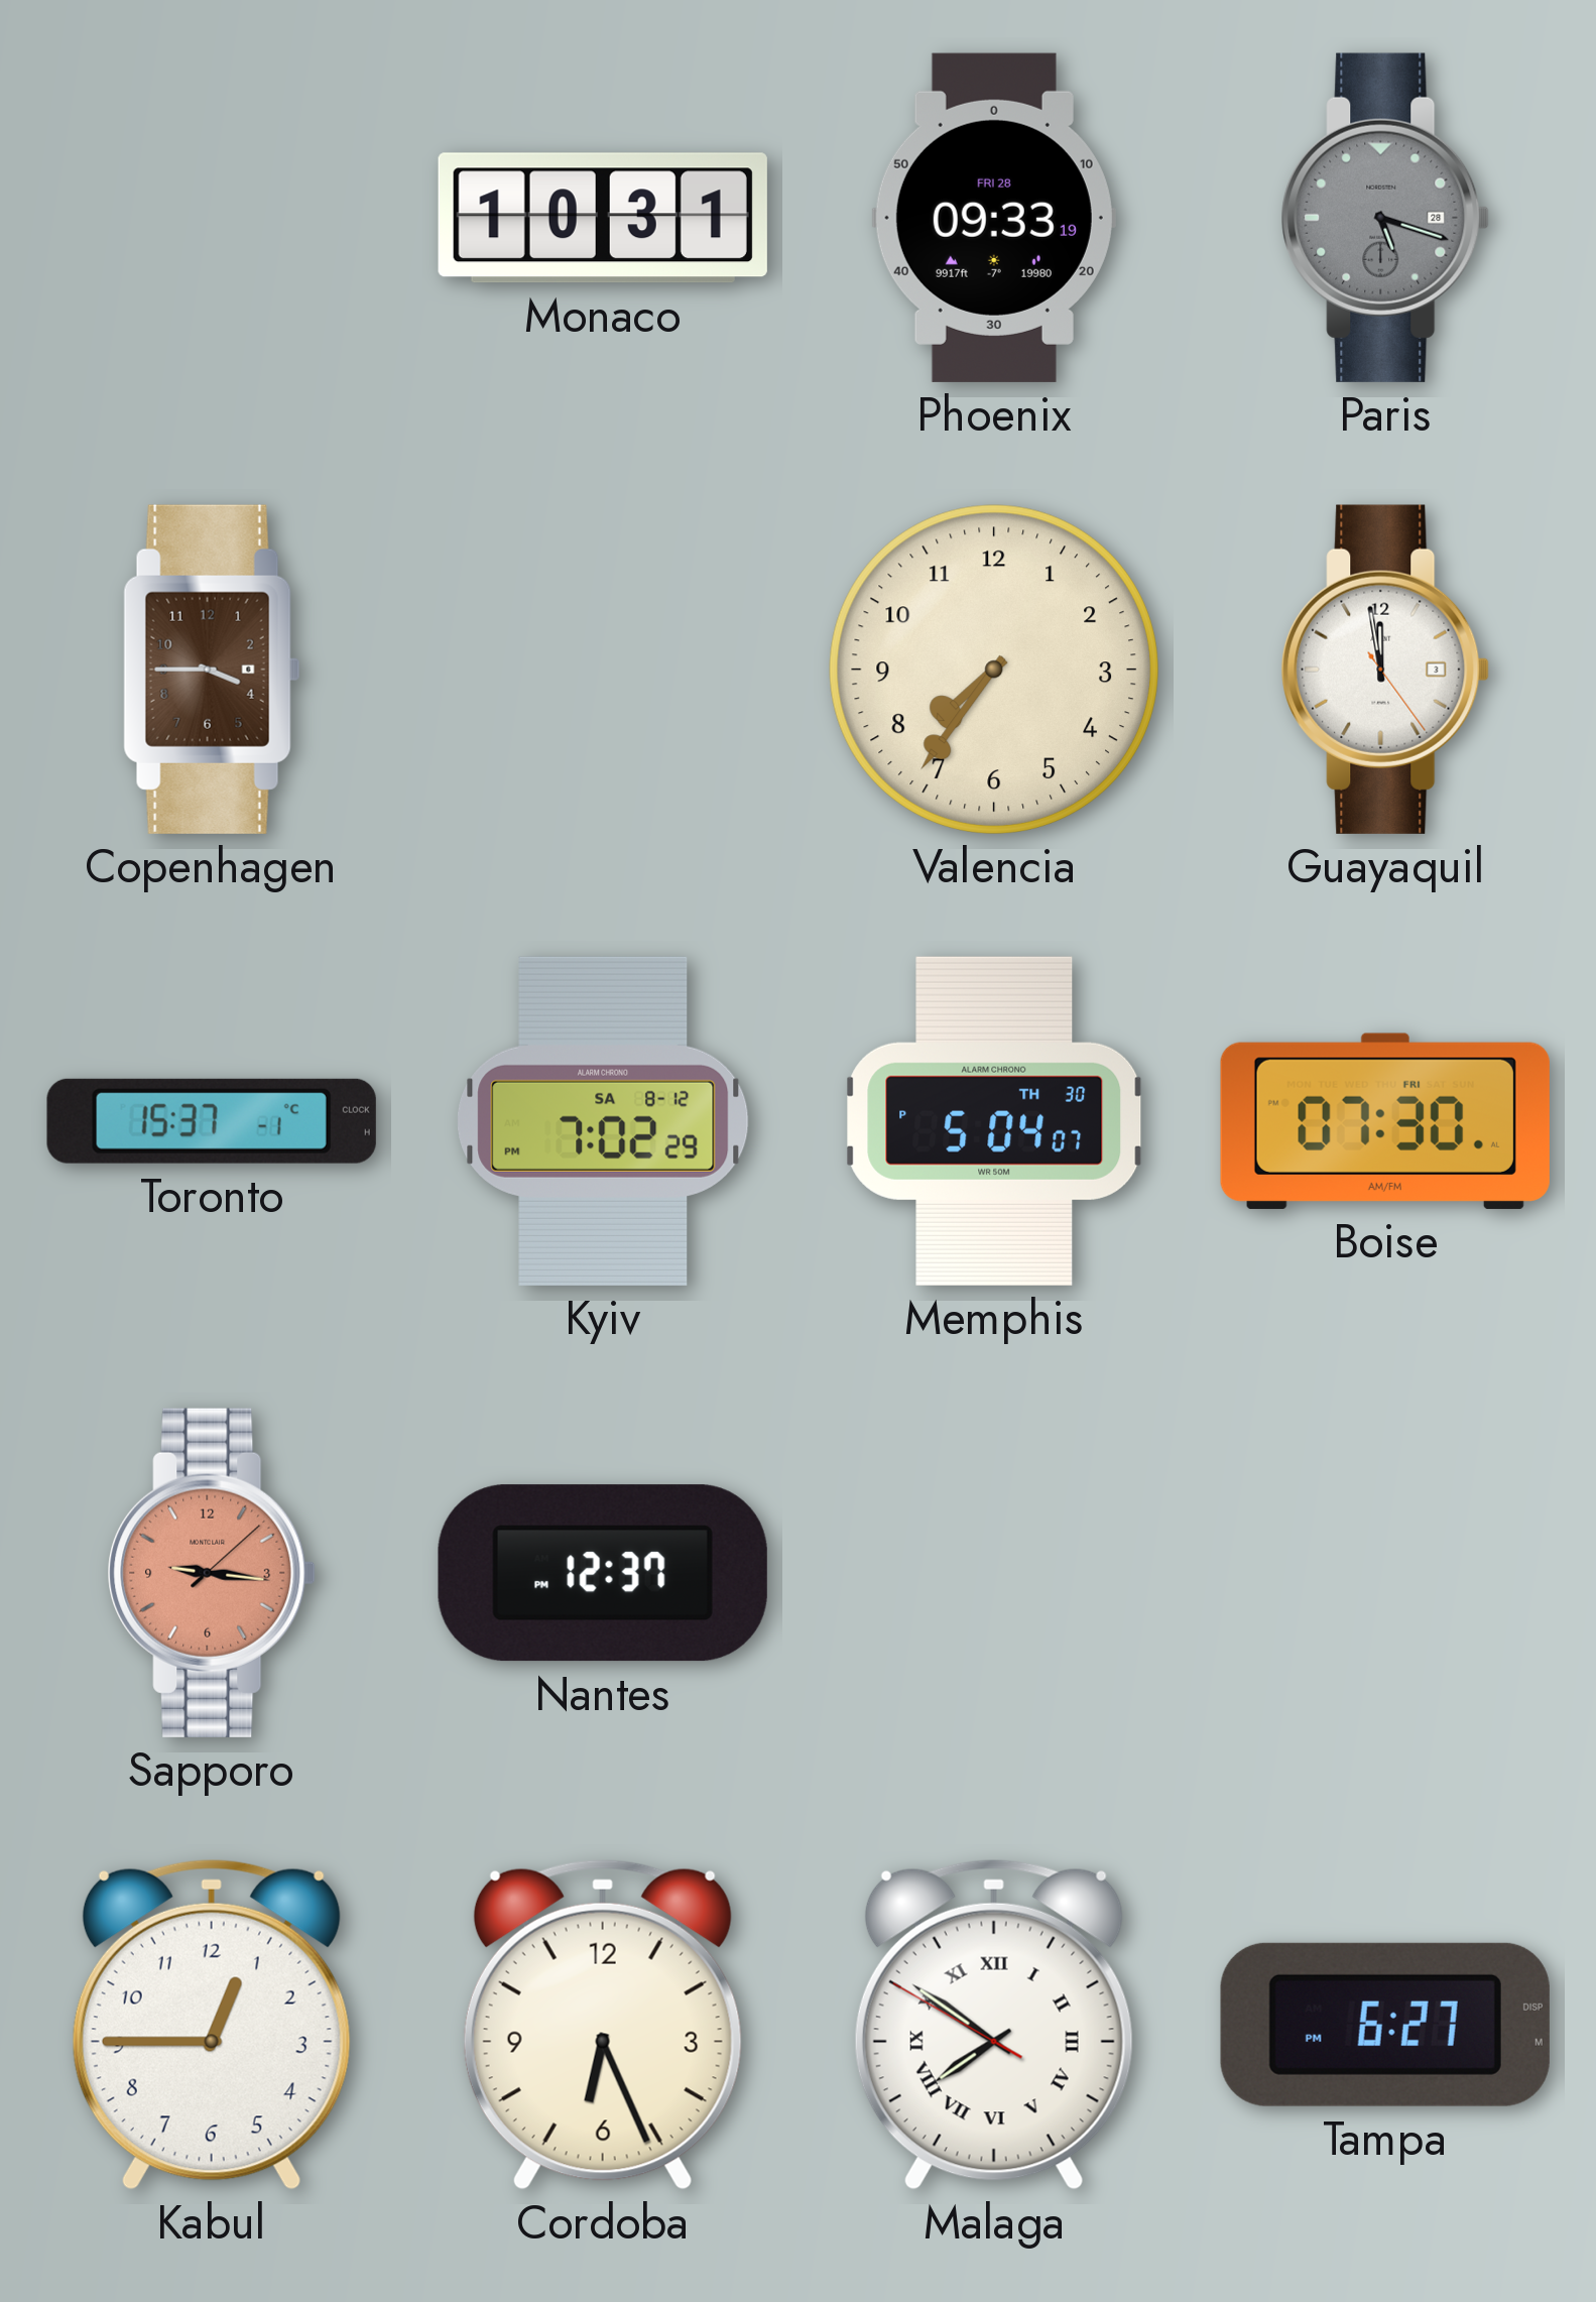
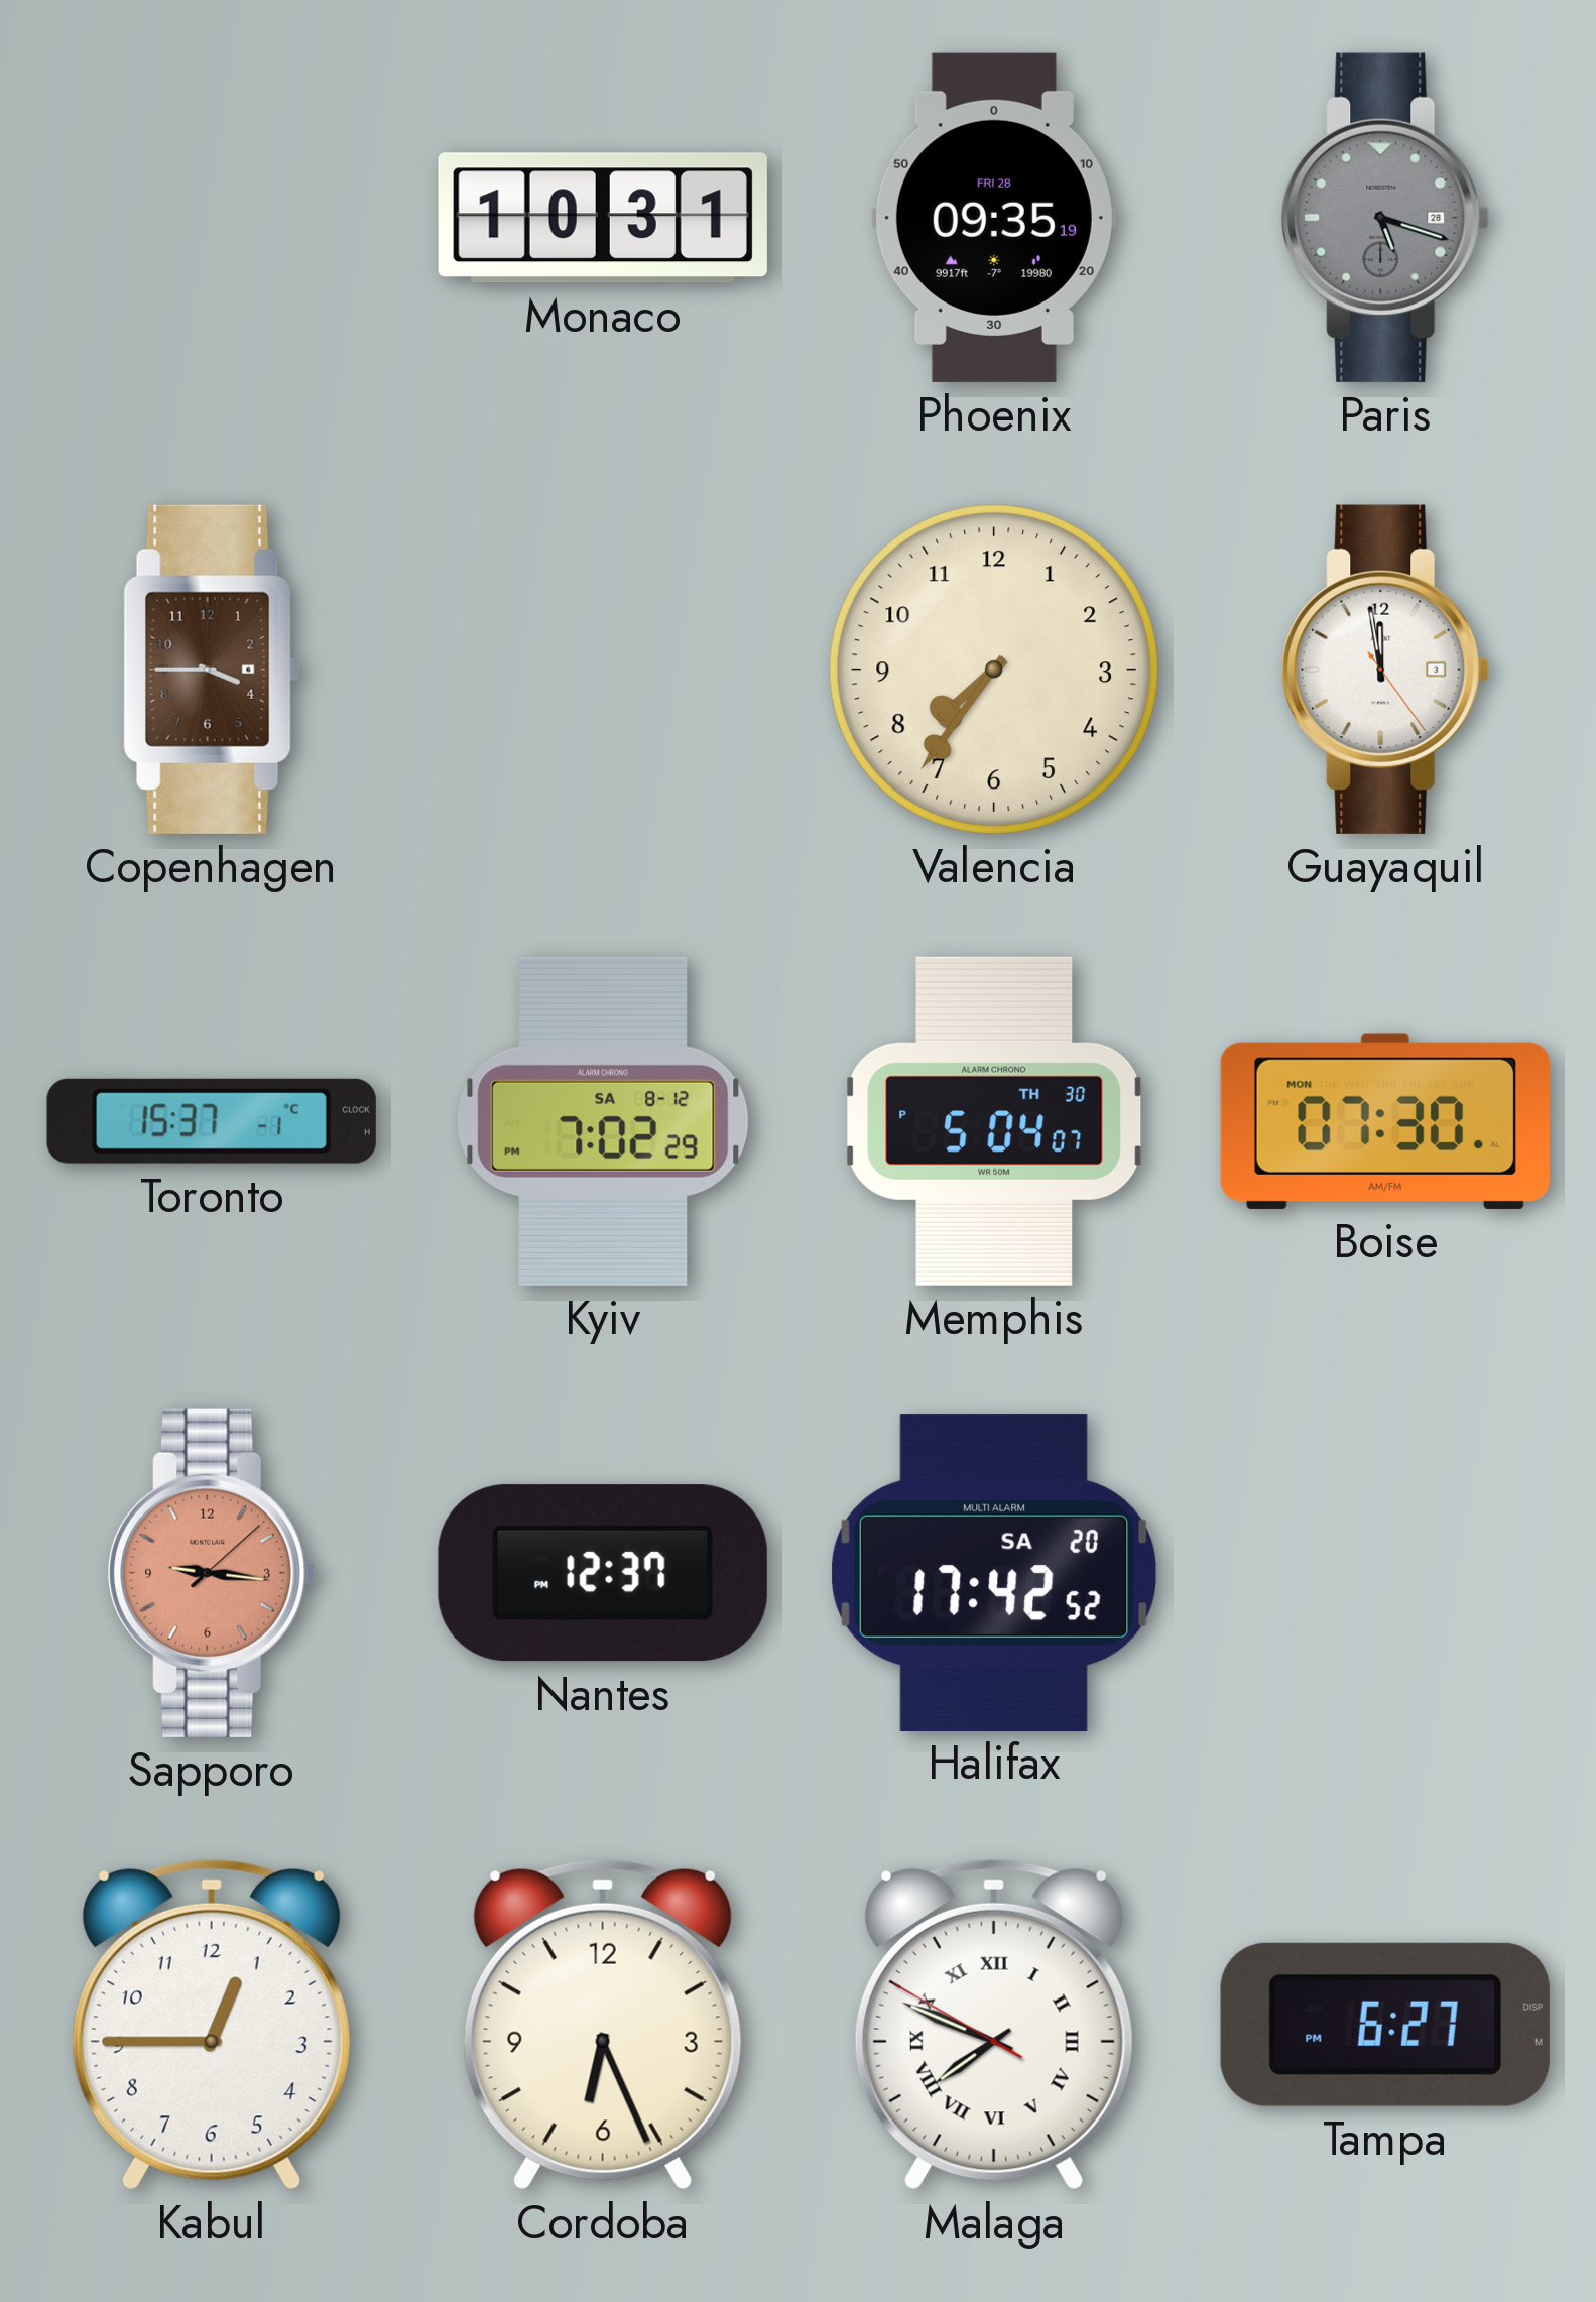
Phoenix: 09:33 -> 09:35
Boise date: FRI -> MON
Halifax: none -> 17:42
Malaga: 7:50 -> 7:48
